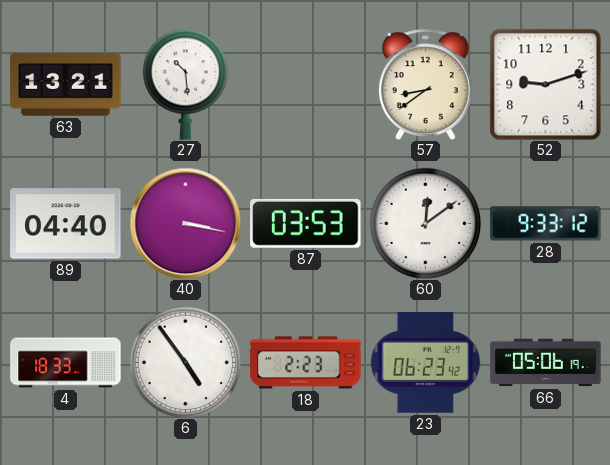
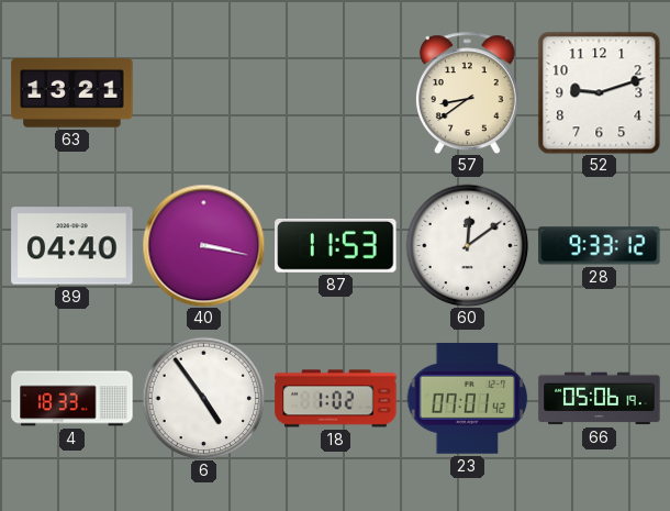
27: 10:29 -> none
87: 03:53 -> 11:53
18: 2:23 -> 1:02
23: 06:23 -> 07:01
